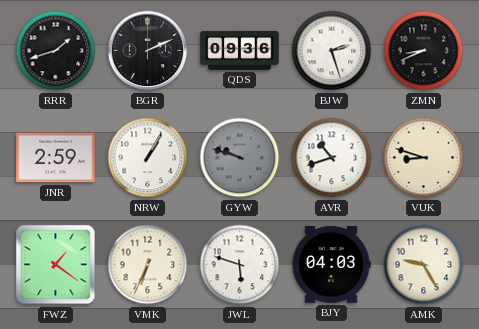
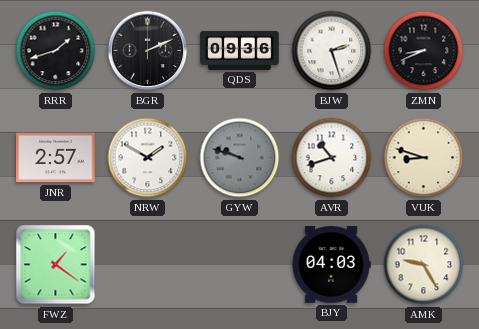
JNR: 2:59 -> 2:57
NRW: 1:05 -> 1:50
VMK: 6:34 -> none
JWL: 5:48 -> none
